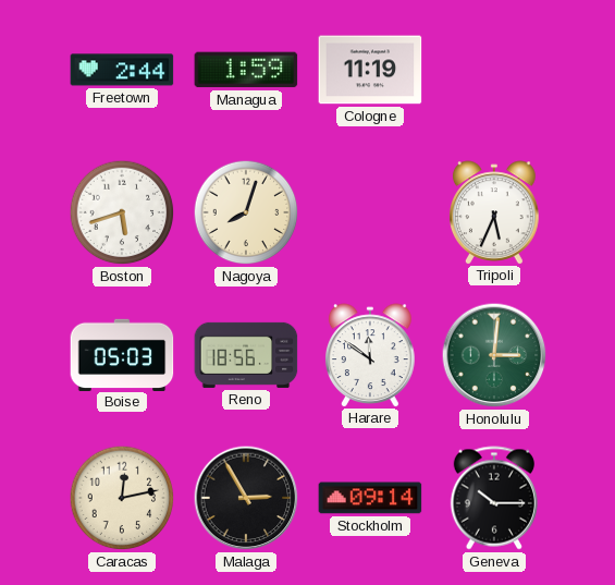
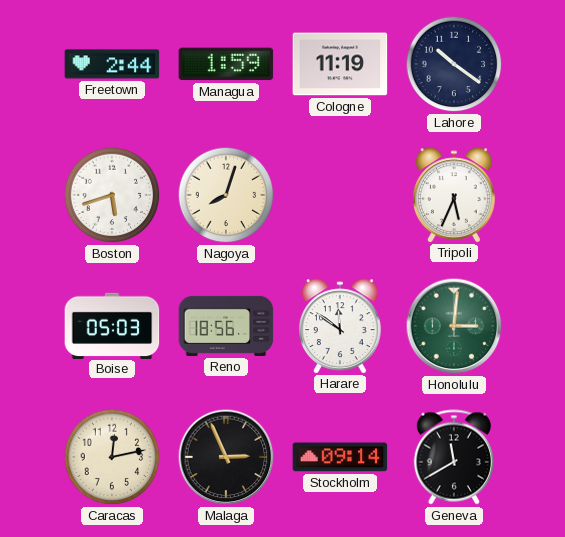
Lahore: none -> 10:21
Malaga: 2:55 -> 2:56
Geneva: 10:15 -> 11:40
